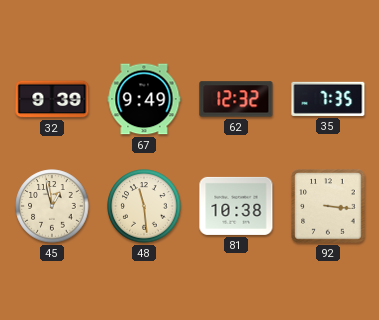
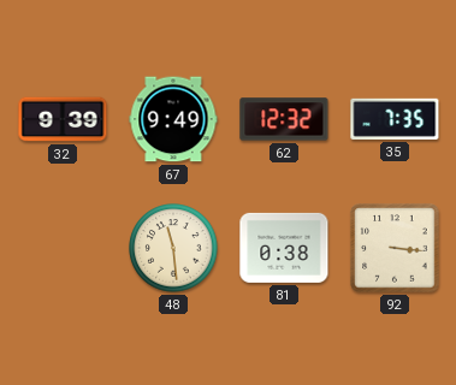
45: 12:58 -> none
81: 10:38 -> 0:38
